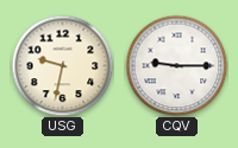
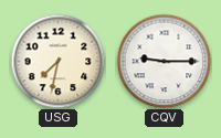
USG: 9:32 -> 7:32
